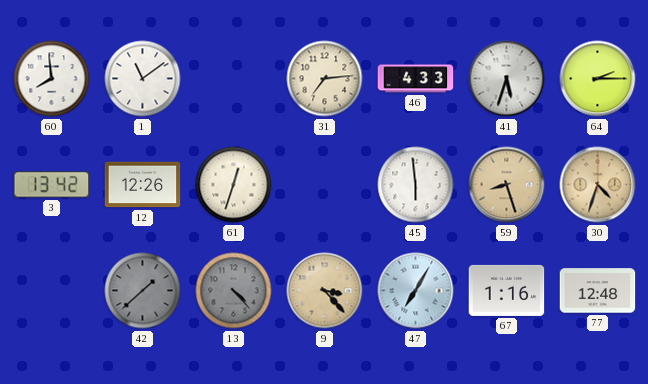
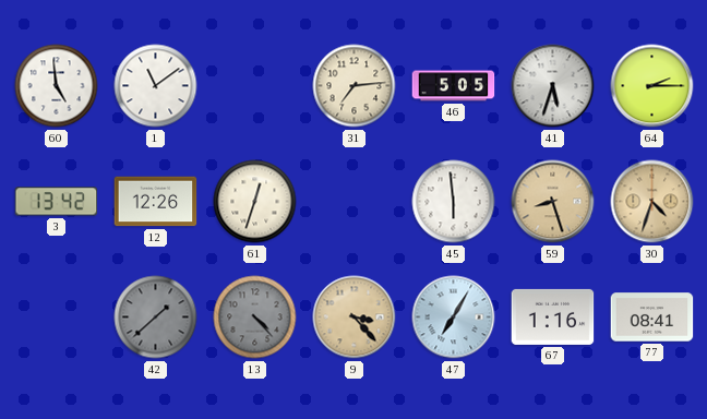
60: 7:59 -> 4:59
46: 4:33 -> 5:05
77: 12:48 -> 08:41
